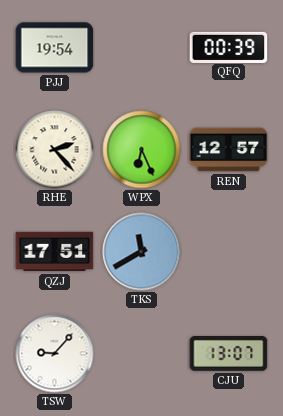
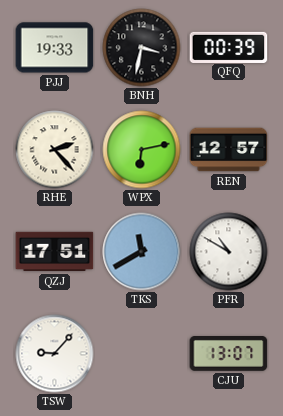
PJJ: 19:54 -> 19:33
BNH: none -> 3:32
WPX: 6:26 -> 6:13
PFR: none -> 10:50
